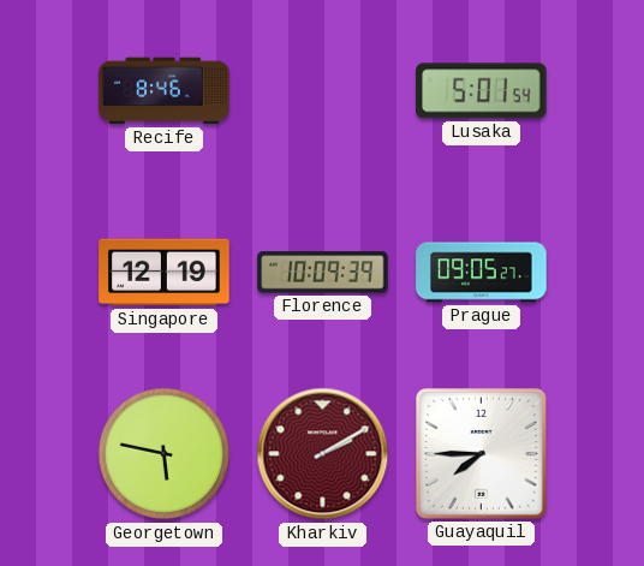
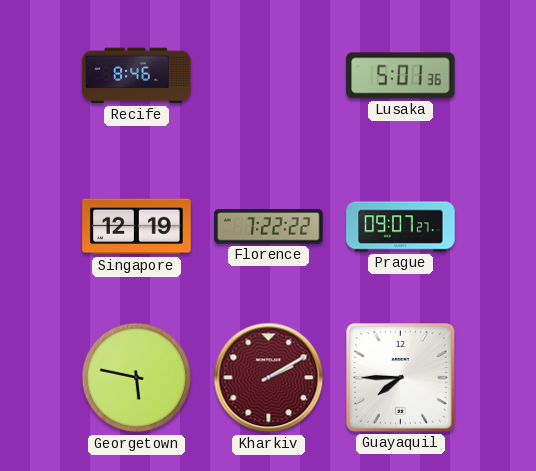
Lusaka: 5:01:54 -> 5:01:36
Florence: 10:09 -> 7:22
Prague: 09:05 -> 09:07
